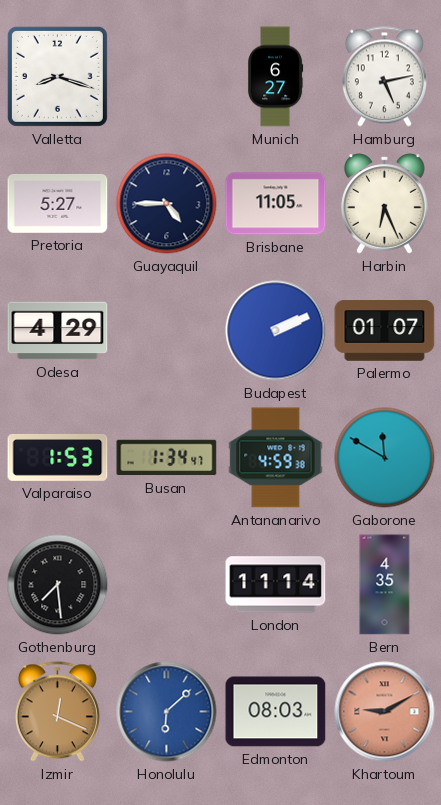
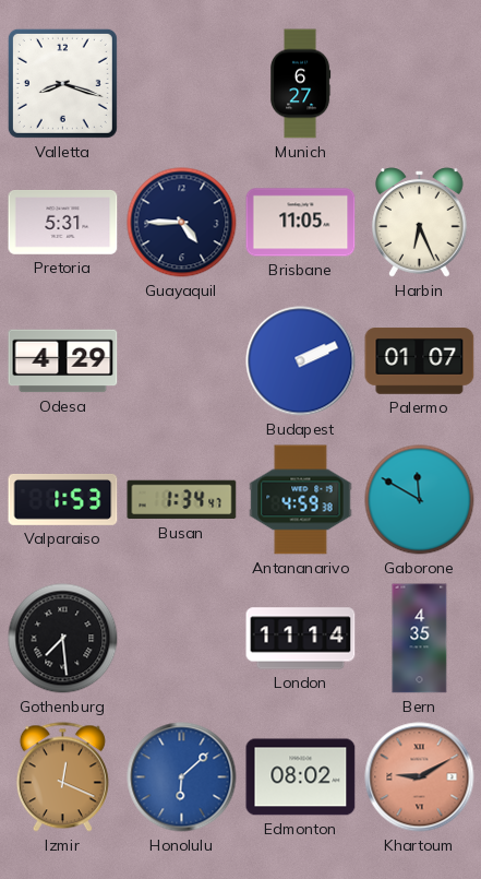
Hamburg: 5:13 -> none
Pretoria: 5:27 -> 5:31
Edmonton: 08:03 -> 08:02
